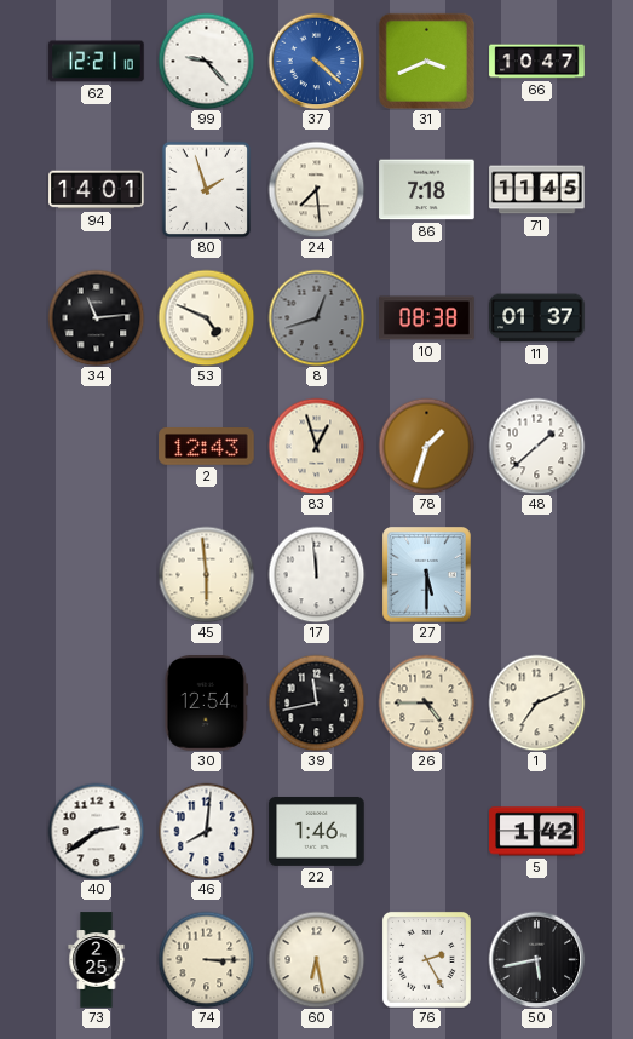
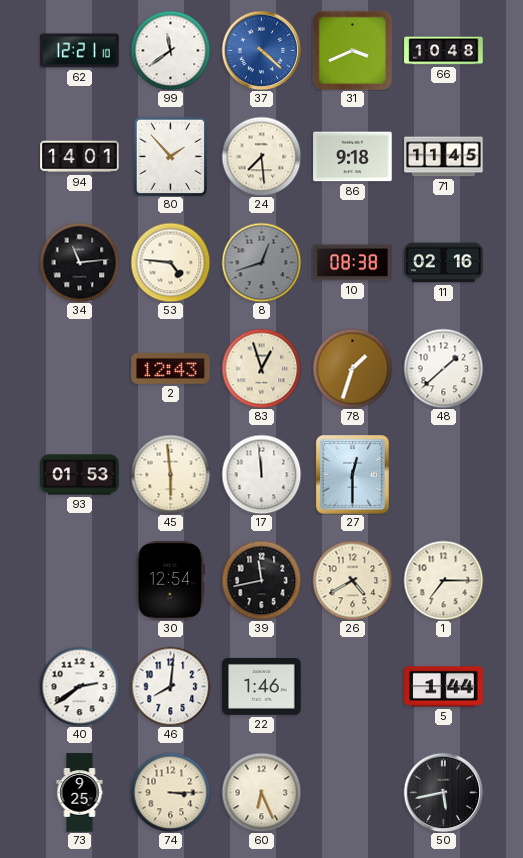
99: 9:23 -> 11:39
66: 10:47 -> 10:48
80: 1:57 -> 1:53
86: 7:18 -> 9:18
53: 4:49 -> 4:46
11: 01:37 -> 02:16
93: none -> 01:53
27: 5:30 -> 12:30
26: 4:45 -> 4:40
1: 7:11 -> 7:15
5: 1:42 -> 1:44
73: 2:25 -> 9:25
60: 6:28 -> 6:26
76: 2:25 -> none
